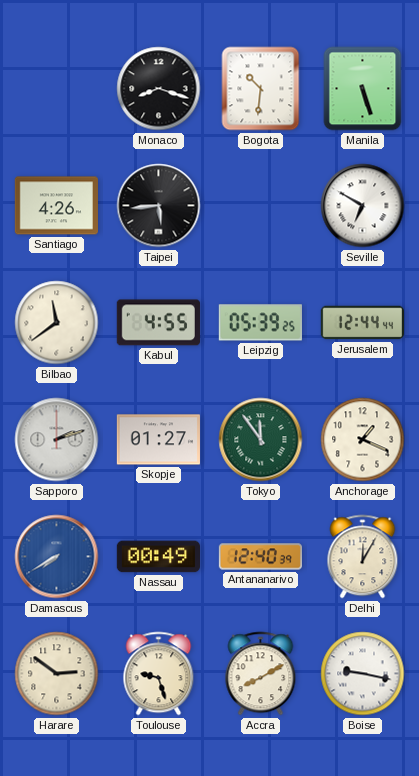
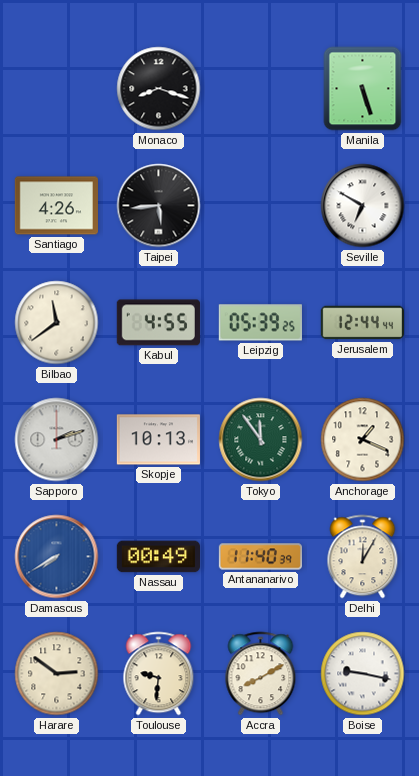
Bogota: 10:31 -> none
Skopje: 01:27 -> 10:13
Antananarivo: 12:40 -> 11:40
Toulouse: 9:27 -> 9:31
